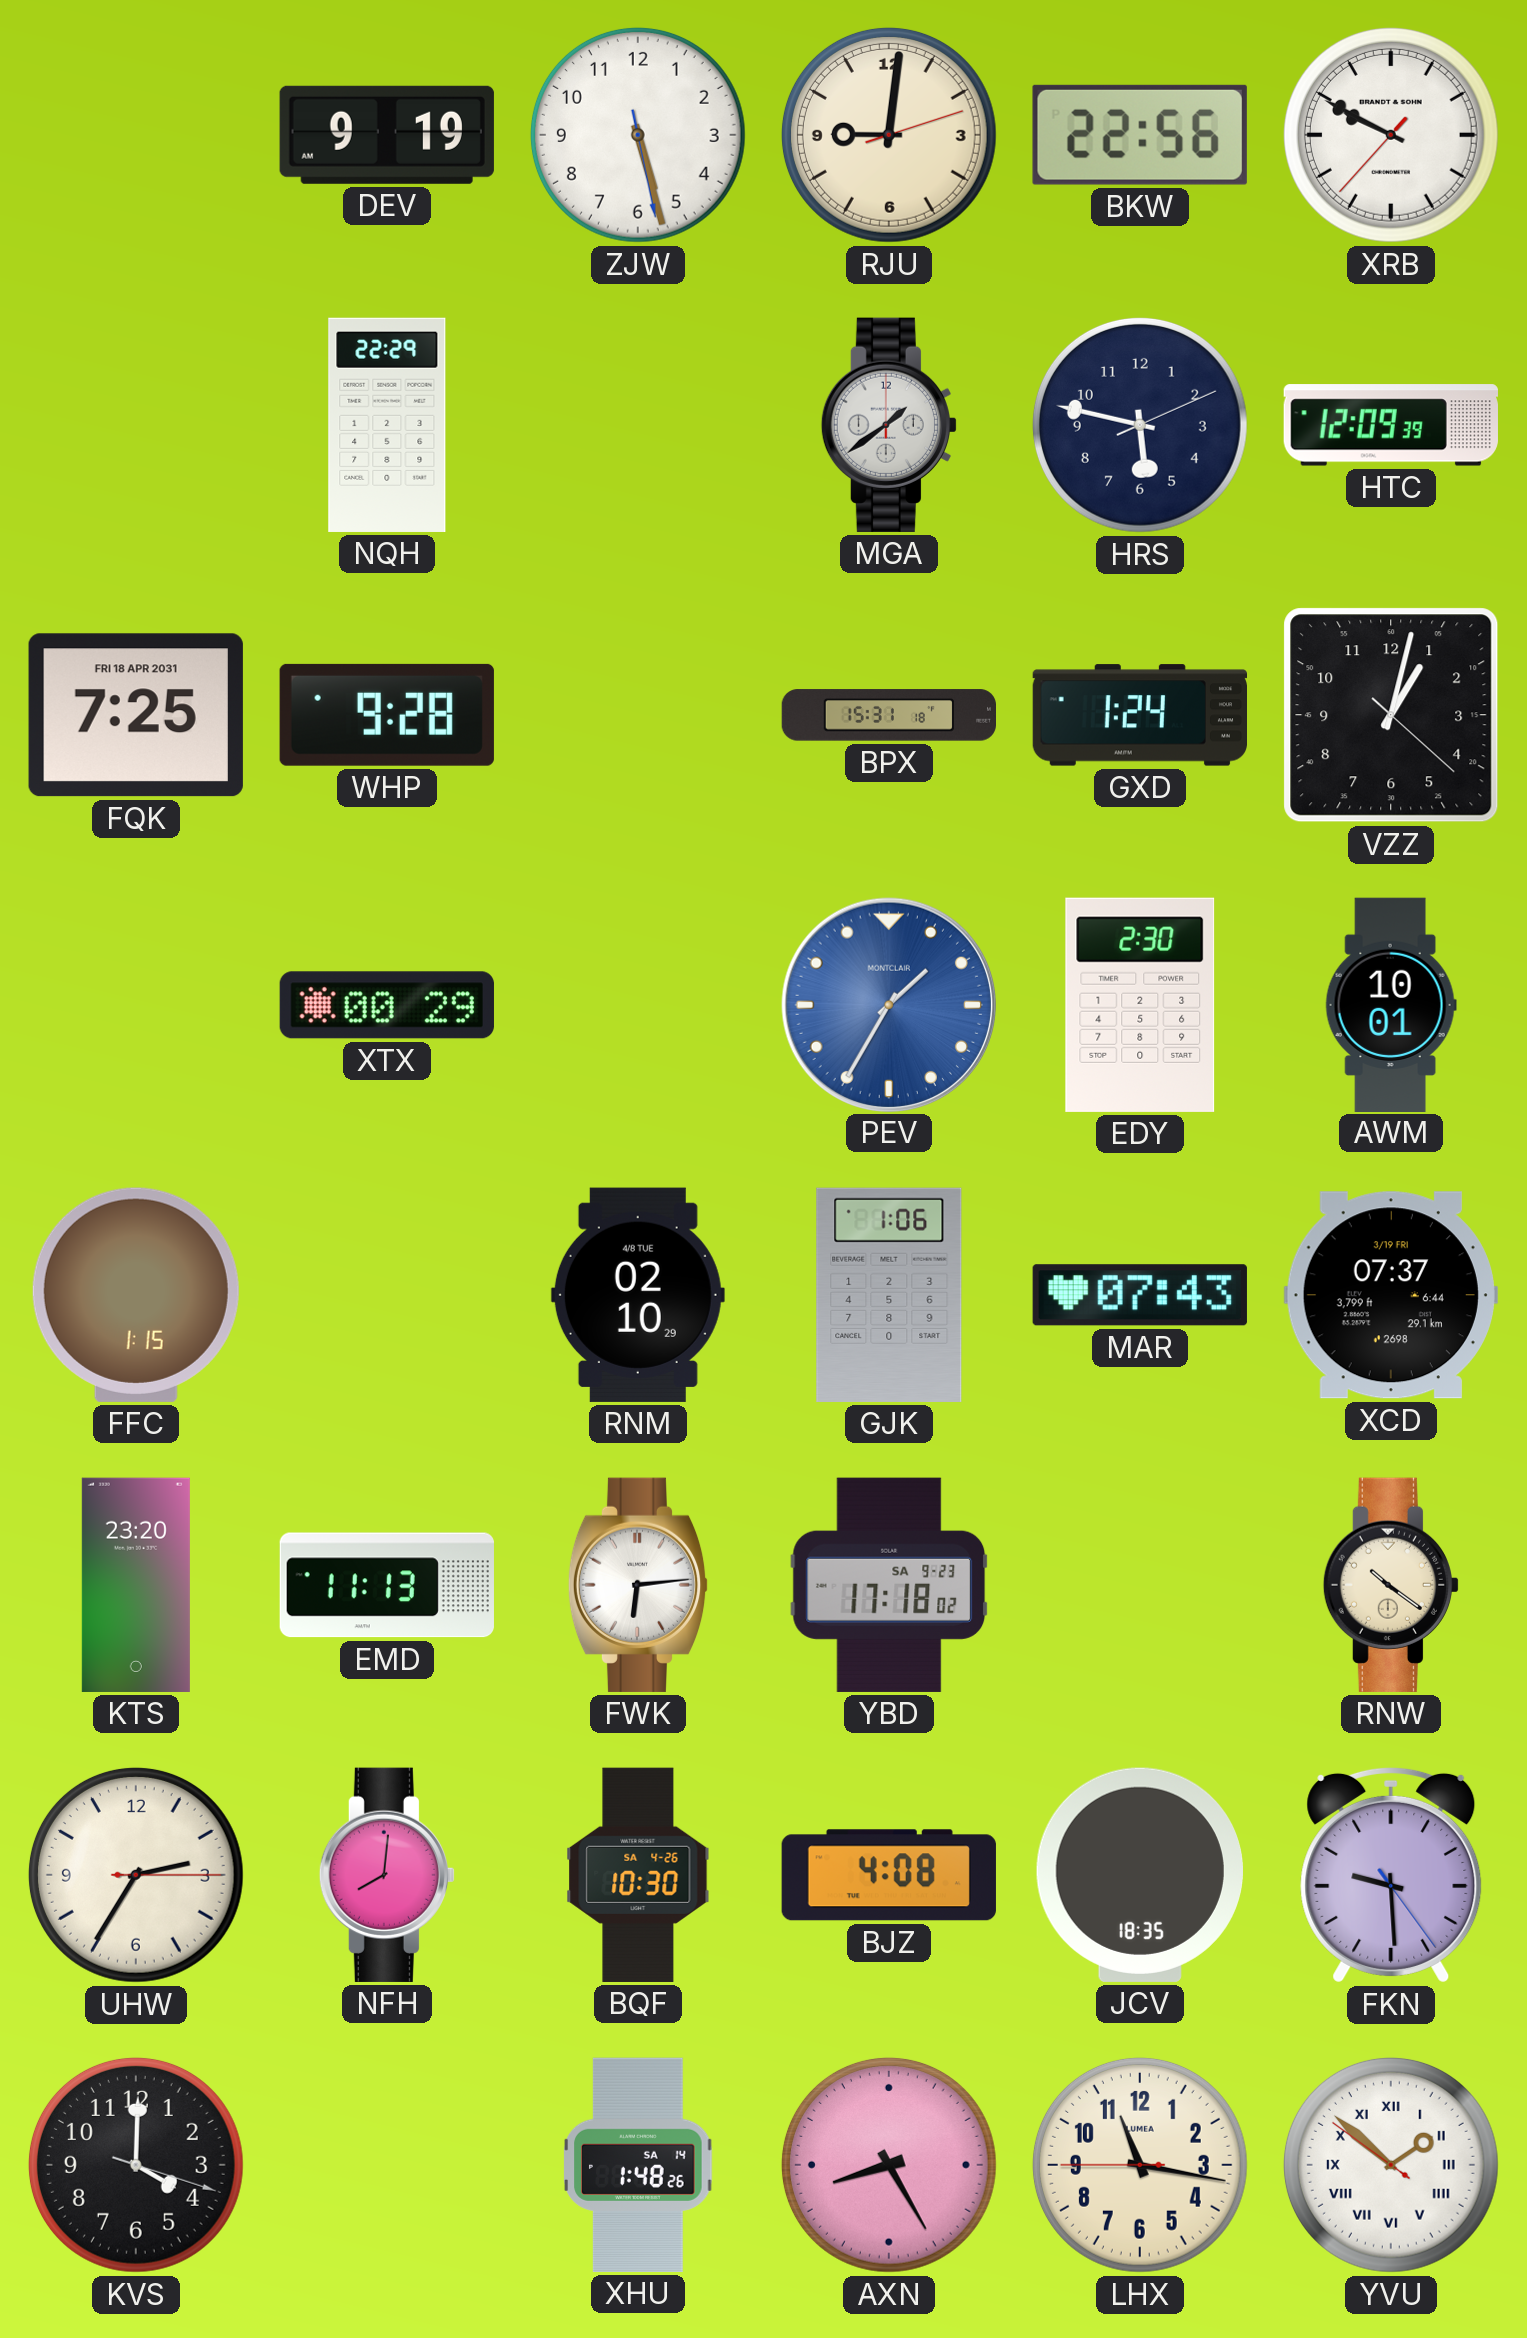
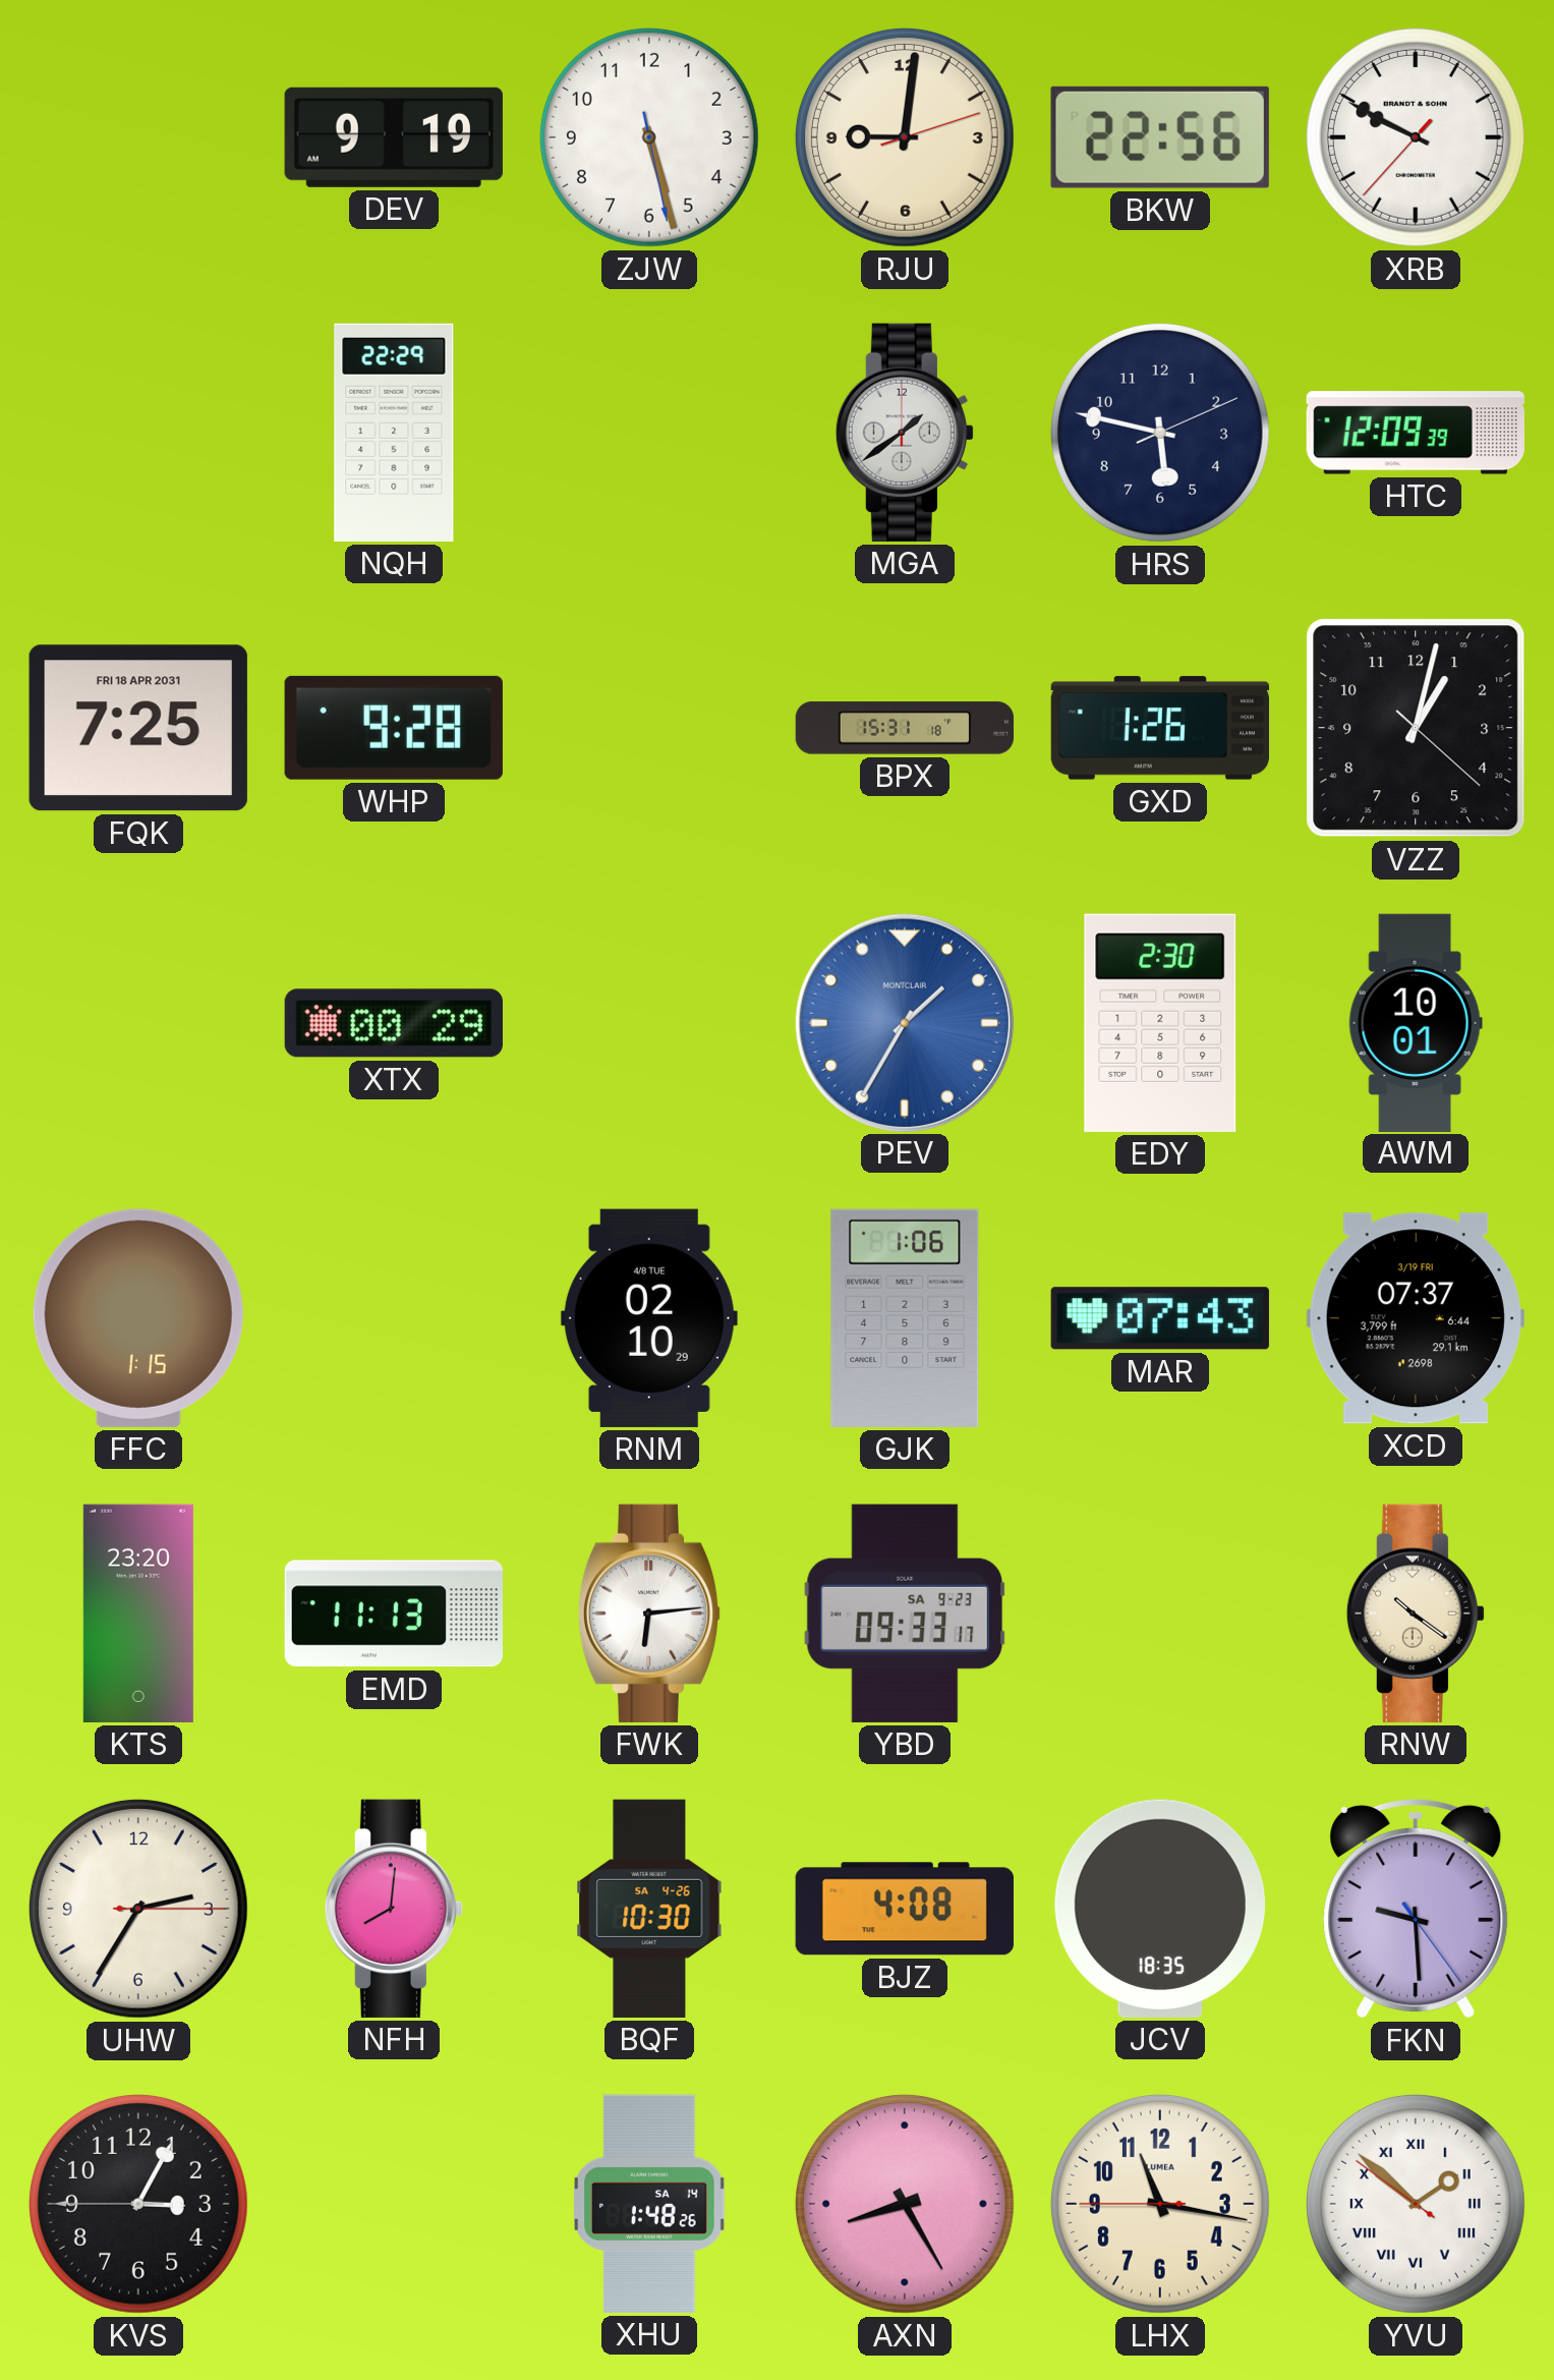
GXD: 1:24 -> 1:26
YBD: 17:18 -> 09:33
KVS: 4:00 -> 3:04
